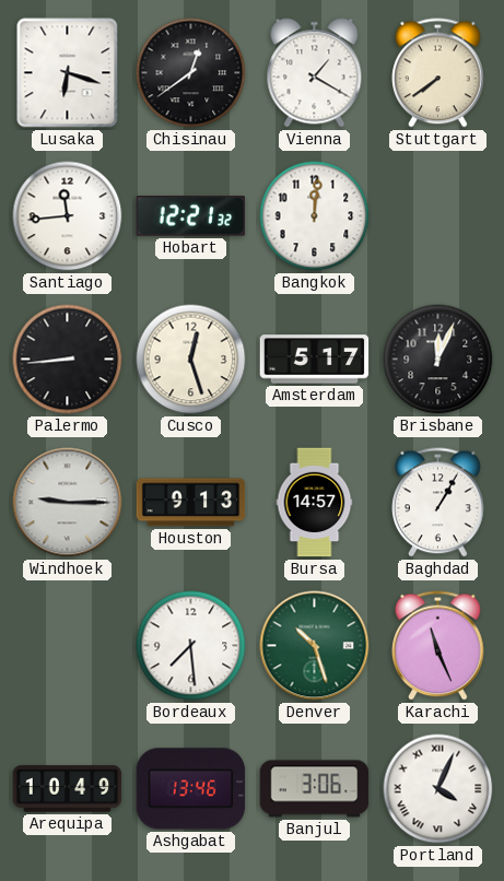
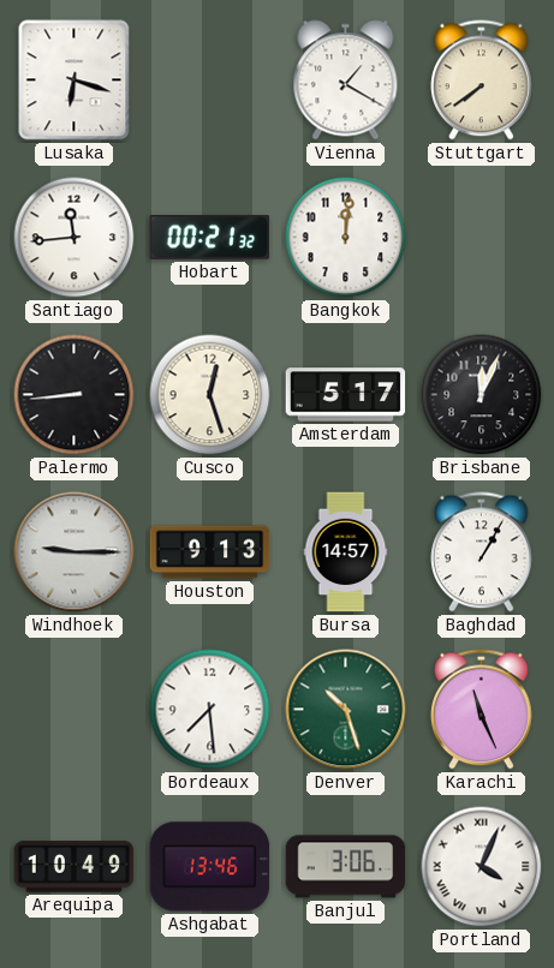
Chisinau: 12:39 -> none
Hobart: 12:21 -> 00:21
